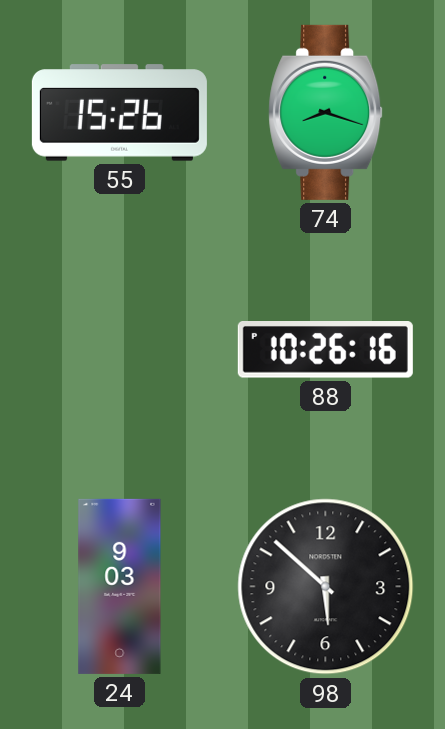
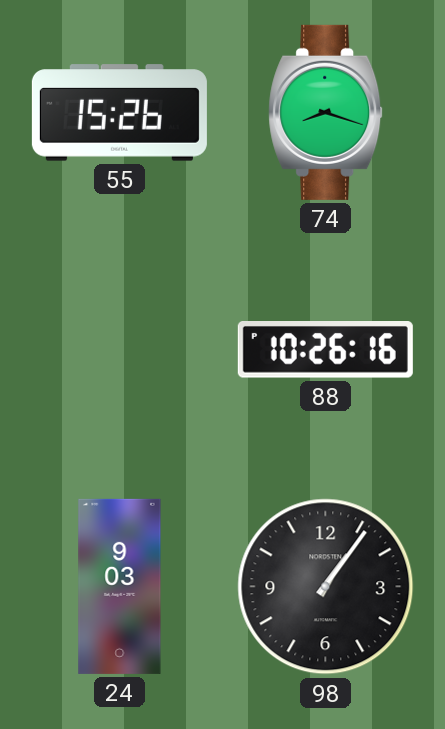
98: 5:52 -> 1:06
